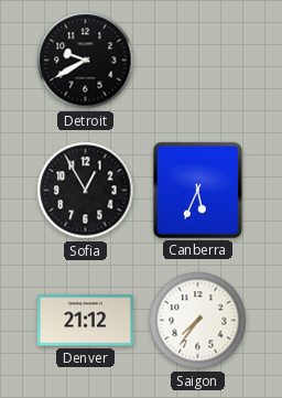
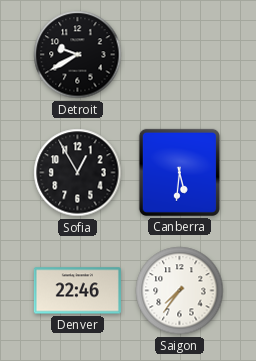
Canberra: 5:34 -> 5:31
Denver: 21:12 -> 22:46
